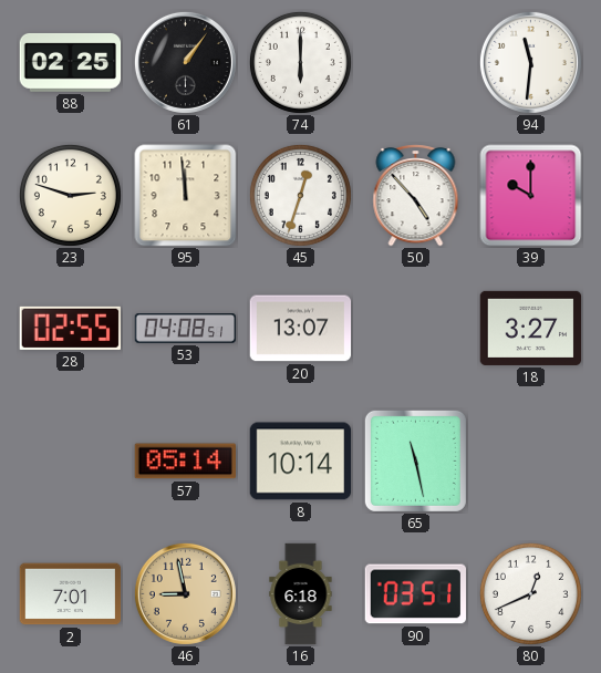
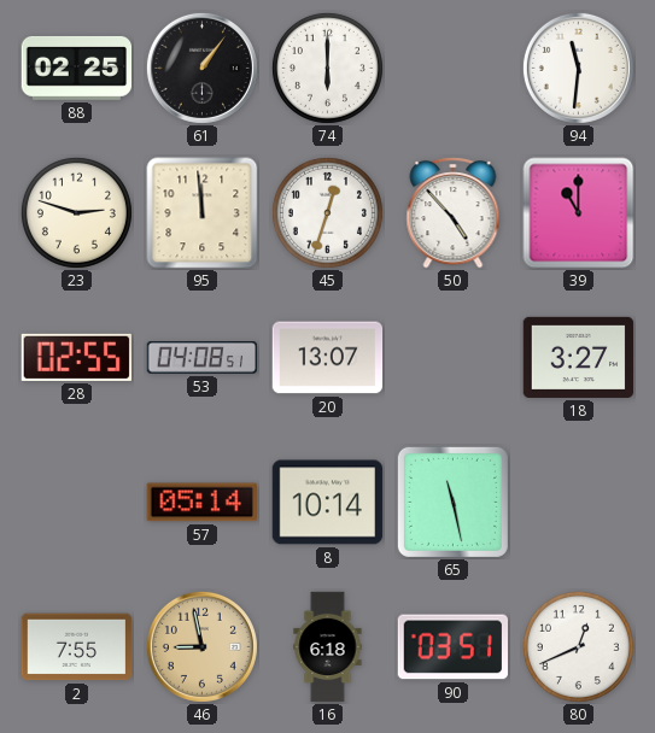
39: 10:00 -> 11:00
2: 7:01 -> 7:55
